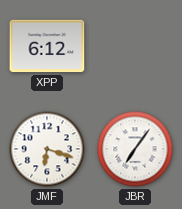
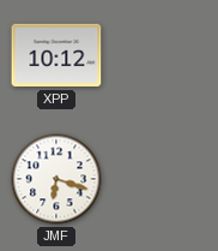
XPP: 6:12 -> 10:12
JBR: 7:06 -> none
